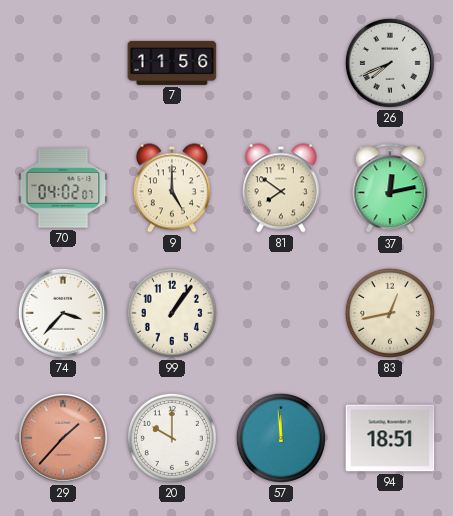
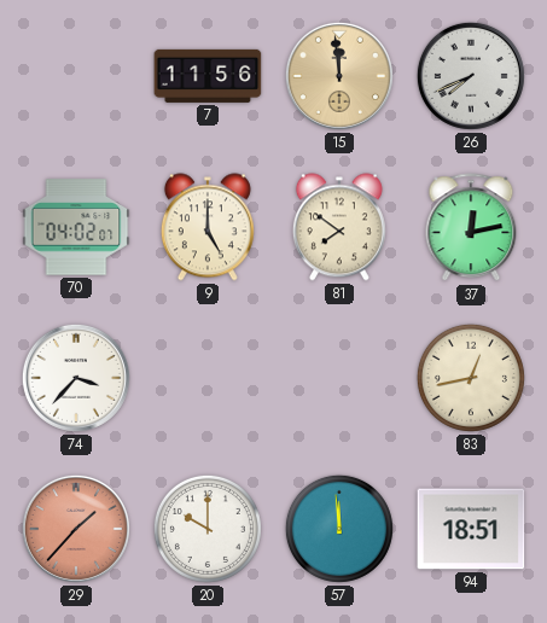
15: none -> 11:59
99: 1:06 -> none
